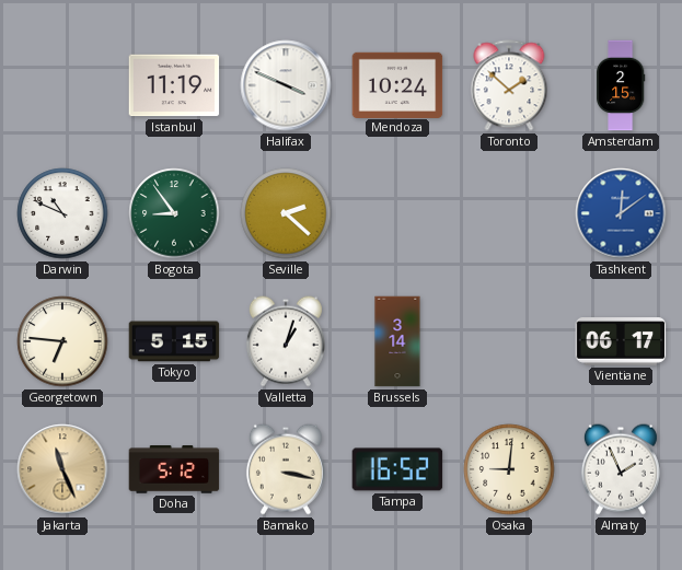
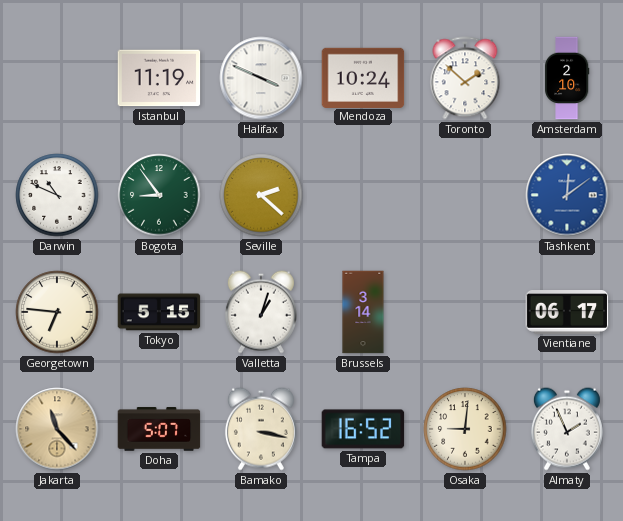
Amsterdam: 2:15 -> 2:10
Jakarta: 11:26 -> 11:23
Doha: 5:12 -> 5:07
